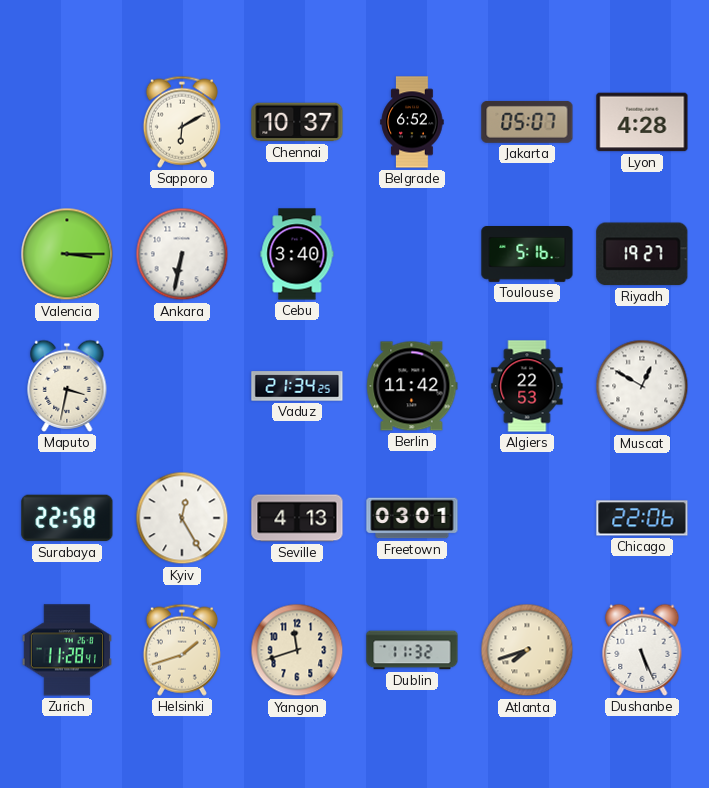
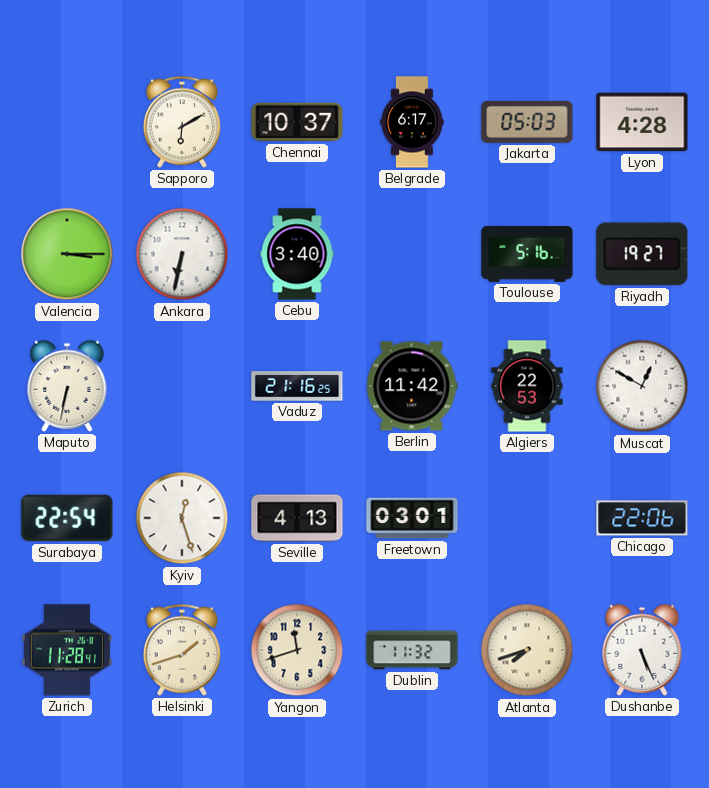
Belgrade: 6:52 -> 6:17
Jakarta: 05:07 -> 05:03
Maputo: 3:32 -> 6:32
Vaduz: 21:34 -> 21:16
Surabaya: 22:58 -> 22:54
Kyiv: 12:25 -> 12:27
